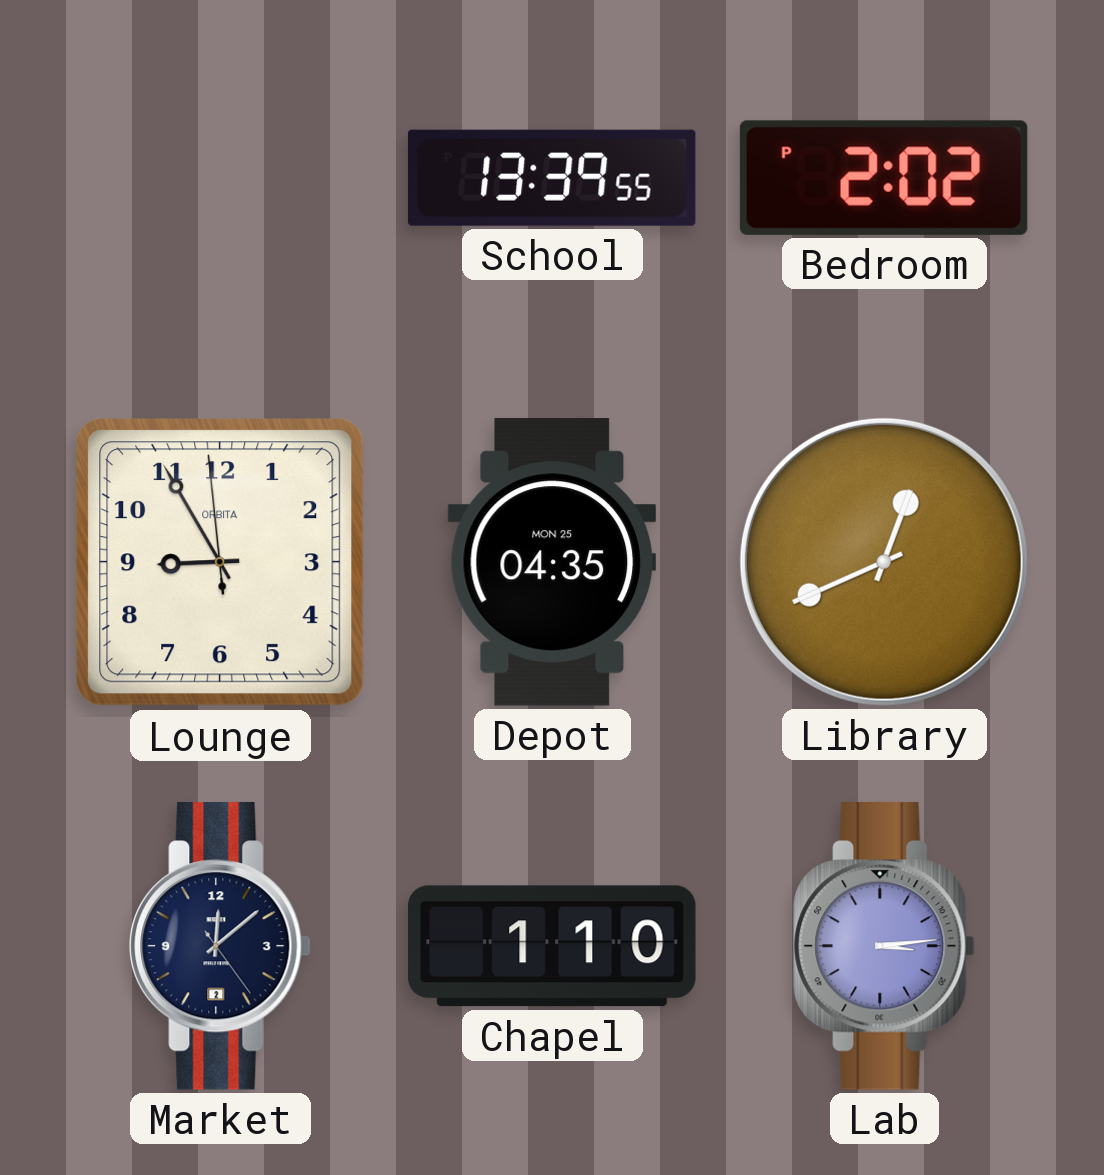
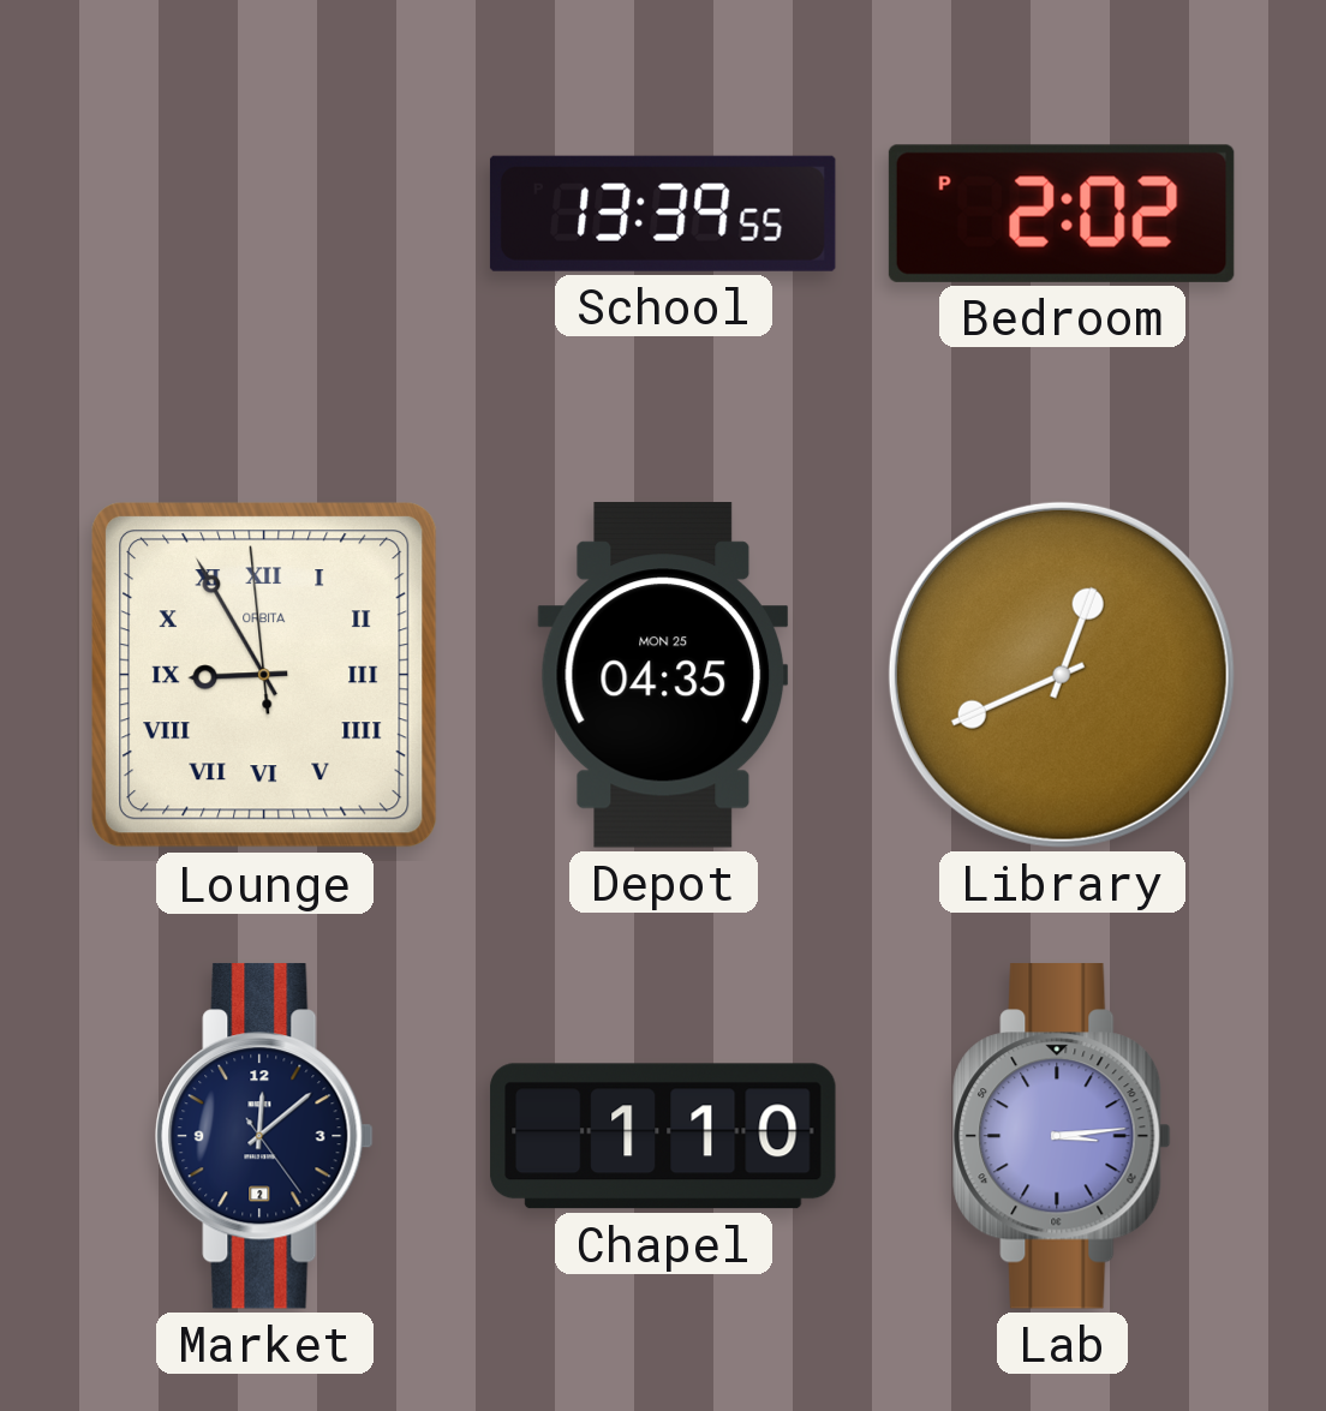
Lounge numerals: Arabic -> Roman
